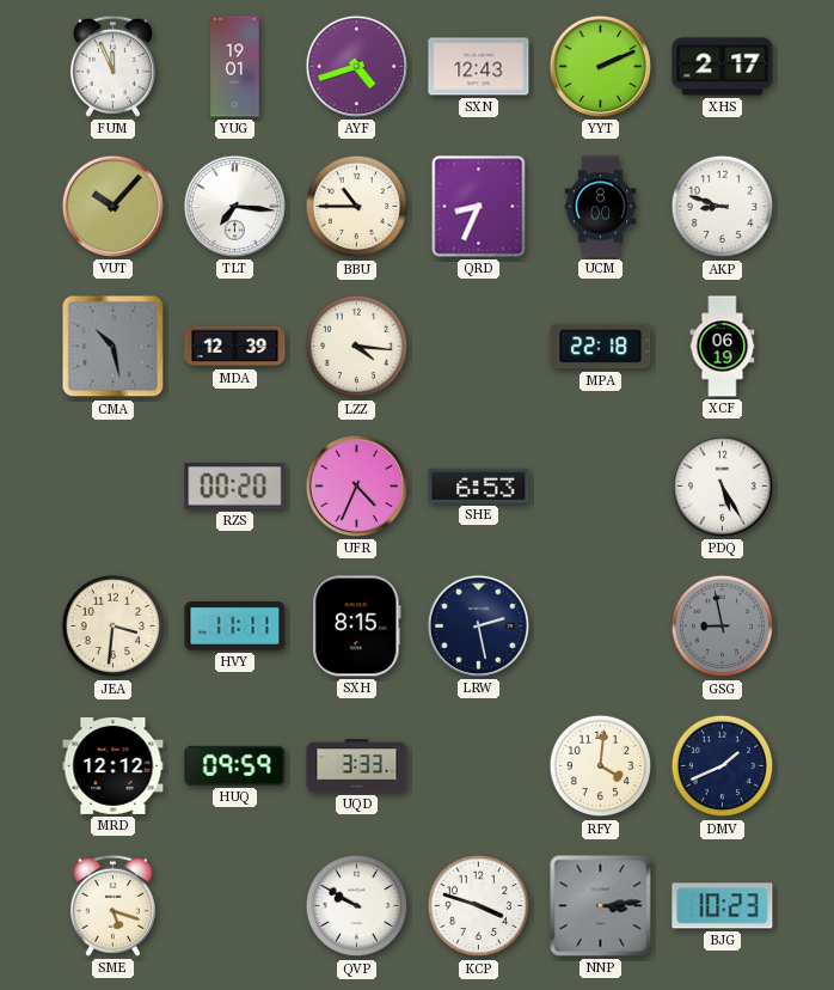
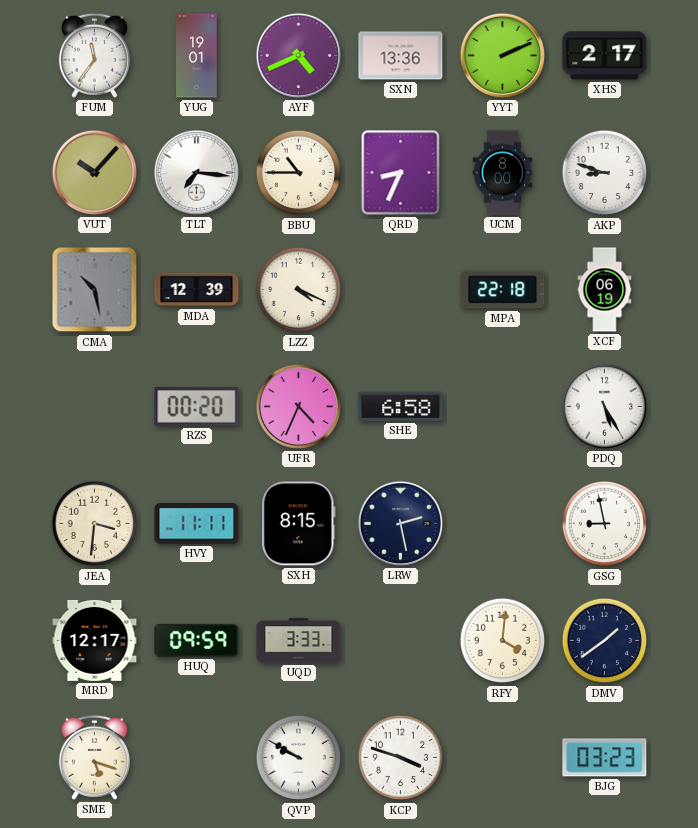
FUM: 11:56 -> 11:36
AYF: 4:42 -> 4:41
SXN: 12:43 -> 13:36
LZZ: 4:16 -> 4:19
SHE: 6:53 -> 6:58
GSG dial: grey -> white
MRD: 12:12 -> 12:17
DMV: 1:41 -> 1:39
NNP: 3:14 -> none
BJG: 10:23 -> 03:23
